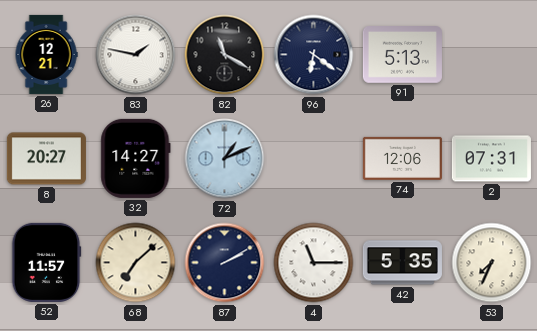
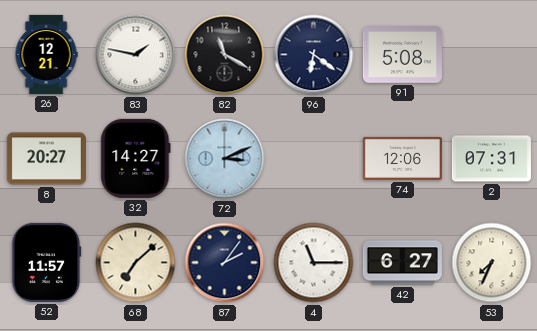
91: 5:13 -> 5:08
72: 1:11 -> 3:11
87: 2:10 -> 2:06
42: 5:35 -> 6:27
